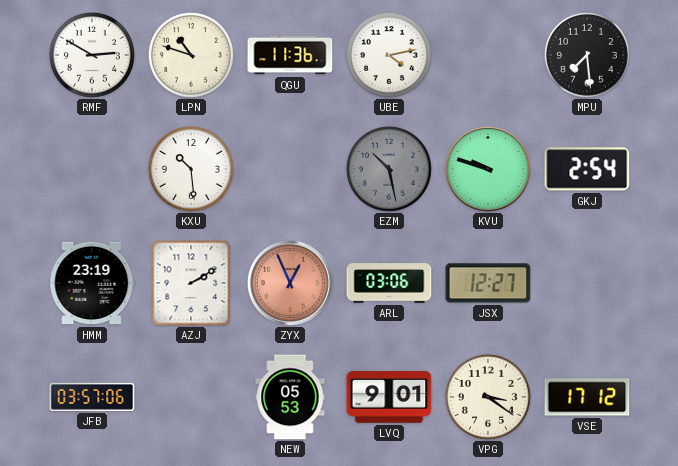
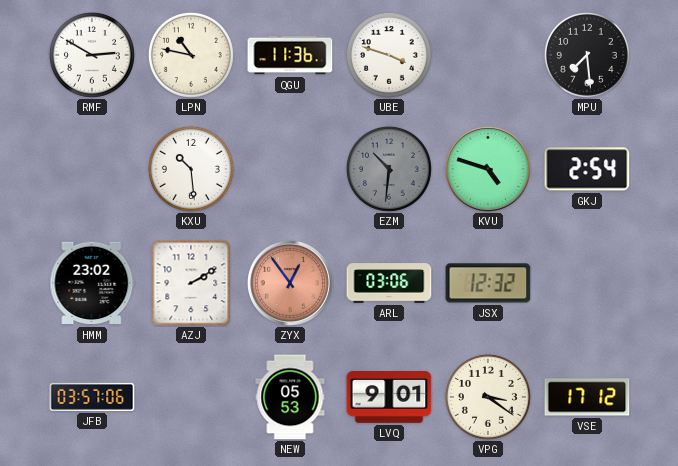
LPN: 10:48 -> 10:47
UBE: 4:13 -> 3:48
EZM: 10:28 -> 10:31
KVU: 9:48 -> 4:48
HMM: 23:19 -> 23:02
ZYX: 12:56 -> 12:54
JSX: 12:27 -> 12:32
